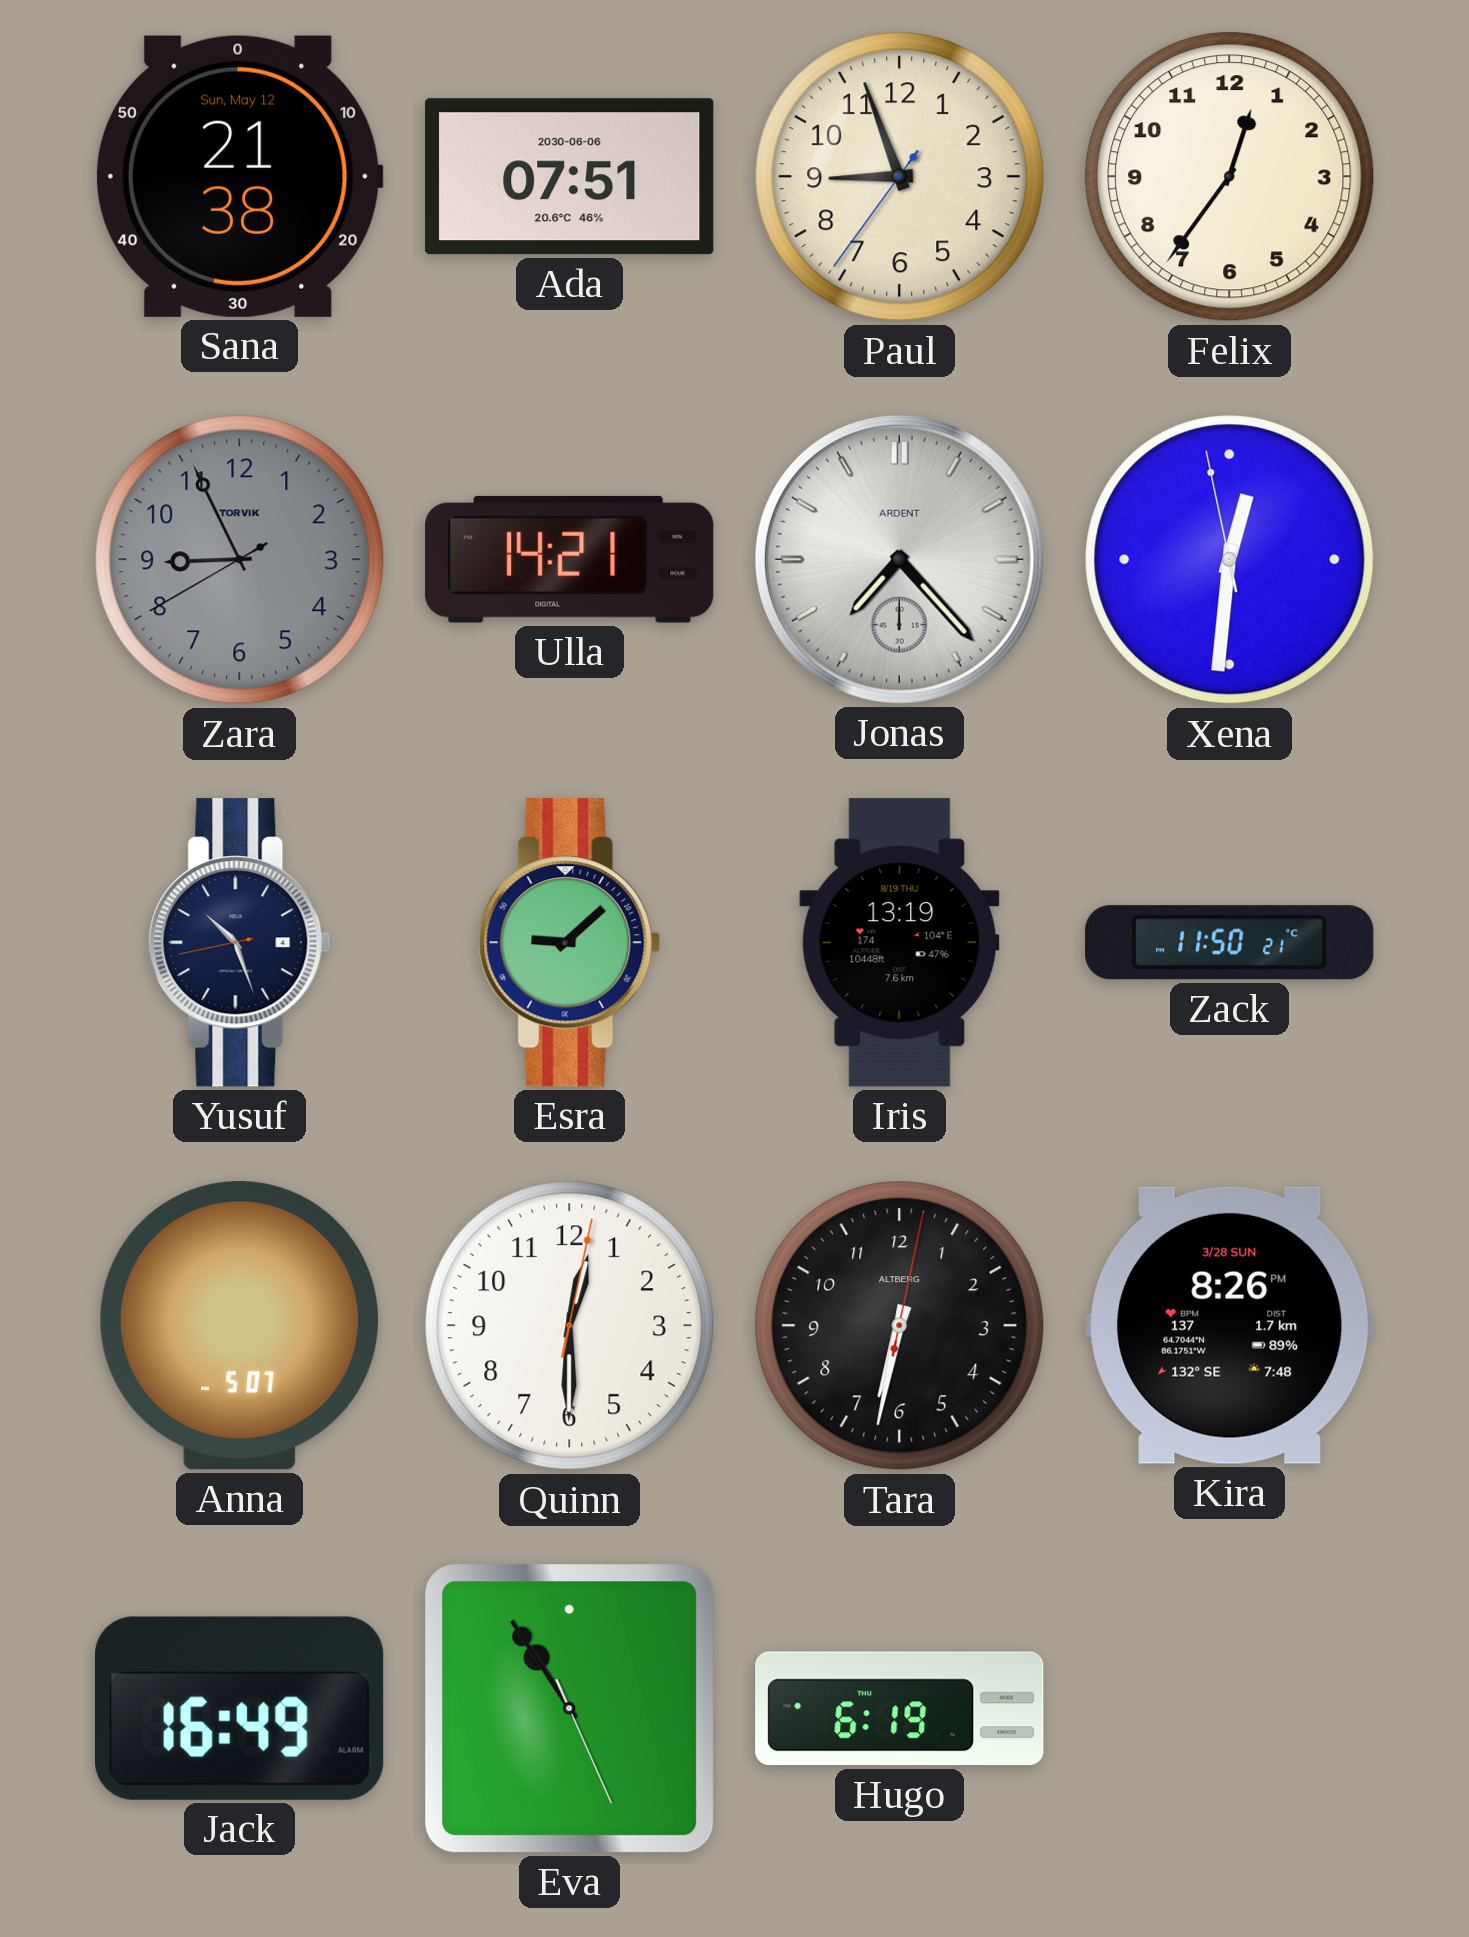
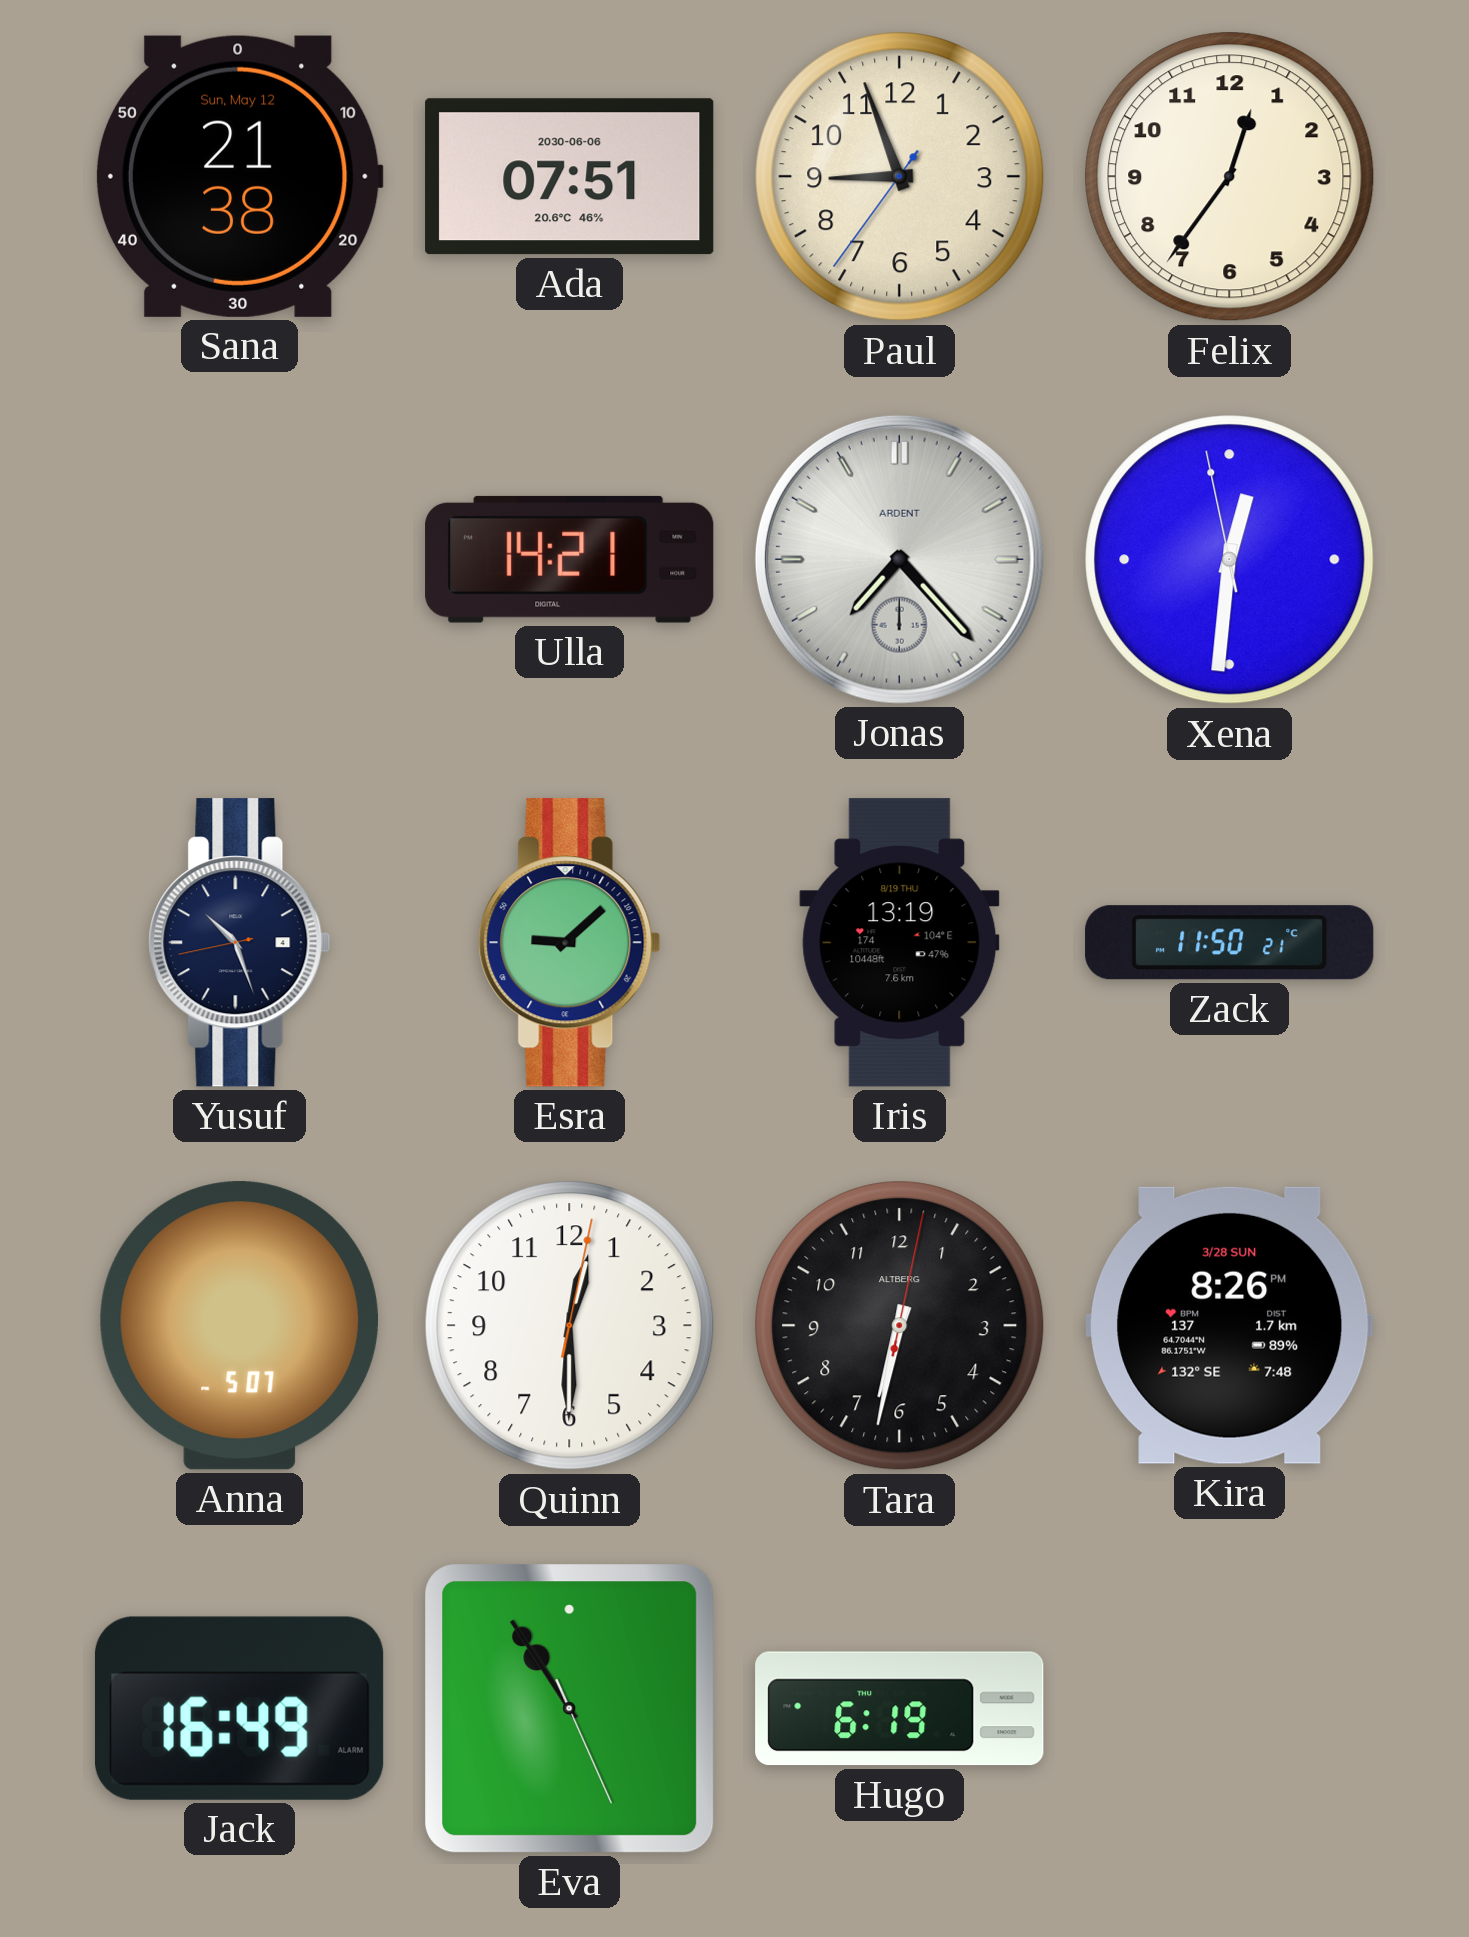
Zara: 8:55 -> none
